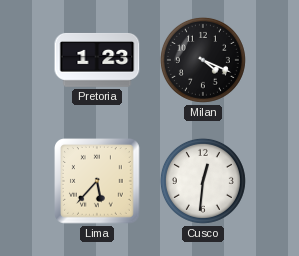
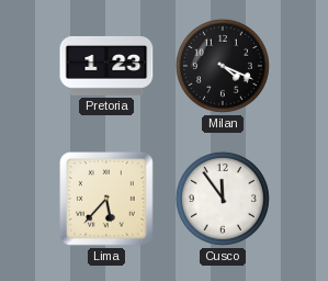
Cusco: 12:31 -> 11:54
